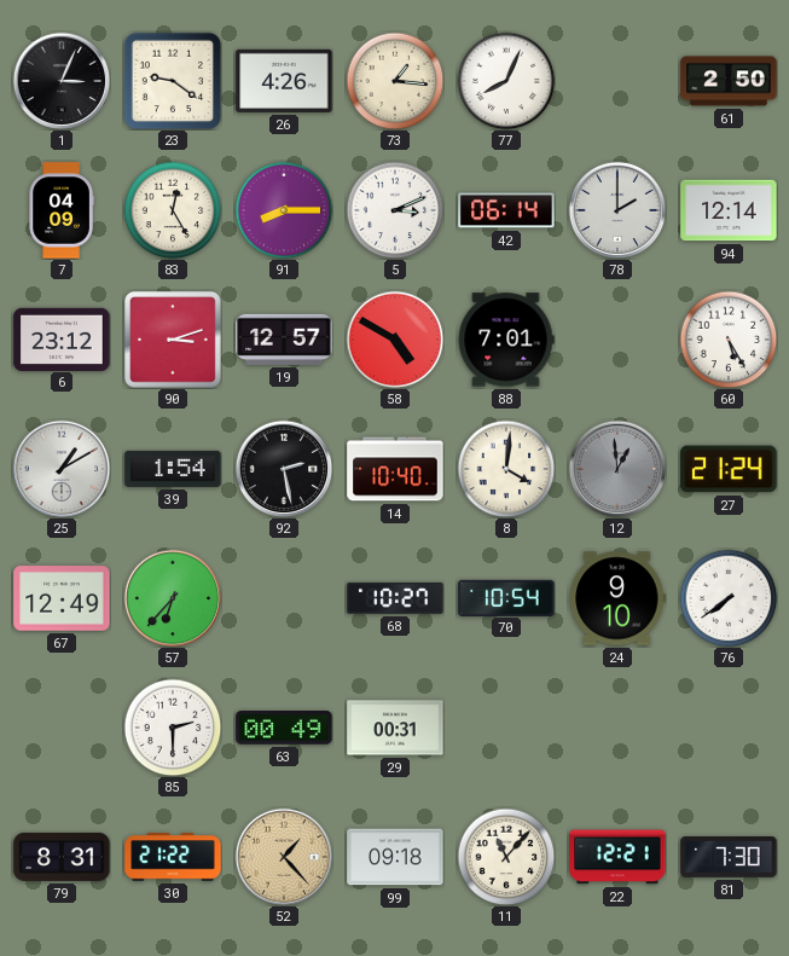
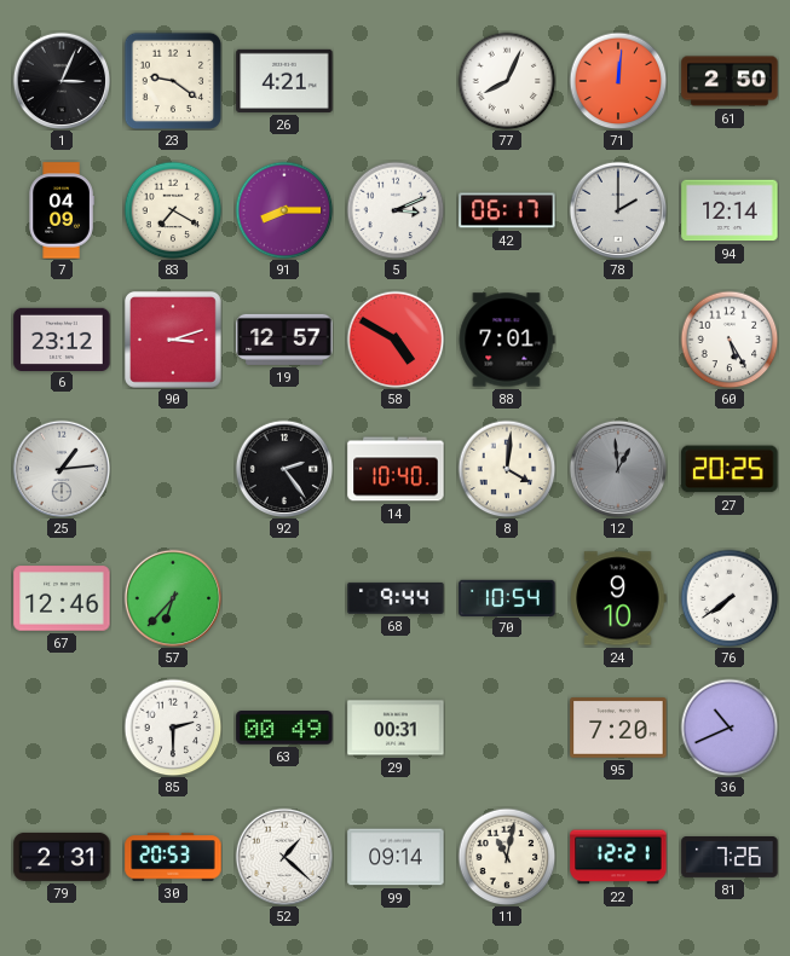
26: 4:26 -> 4:21
73: 1:16 -> none
71: none -> 12:01
83: 12:25 -> 7:20
42: 06:14 -> 06:17
25: 1:10 -> 1:14
39: 1:54 -> none
92: 2:28 -> 2:24
27: 21:24 -> 20:25
67: 12:49 -> 12:46
68: 10:27 -> 9:44
95: none -> 7:20
36: none -> 10:41
79: 8:31 -> 2:31
30: 21:22 -> 20:53
52: 1:23 -> 1:22
52 dial: champagne -> white
99: 09:18 -> 09:14
11: 11:07 -> 11:02
81: 7:30 -> 7:26
